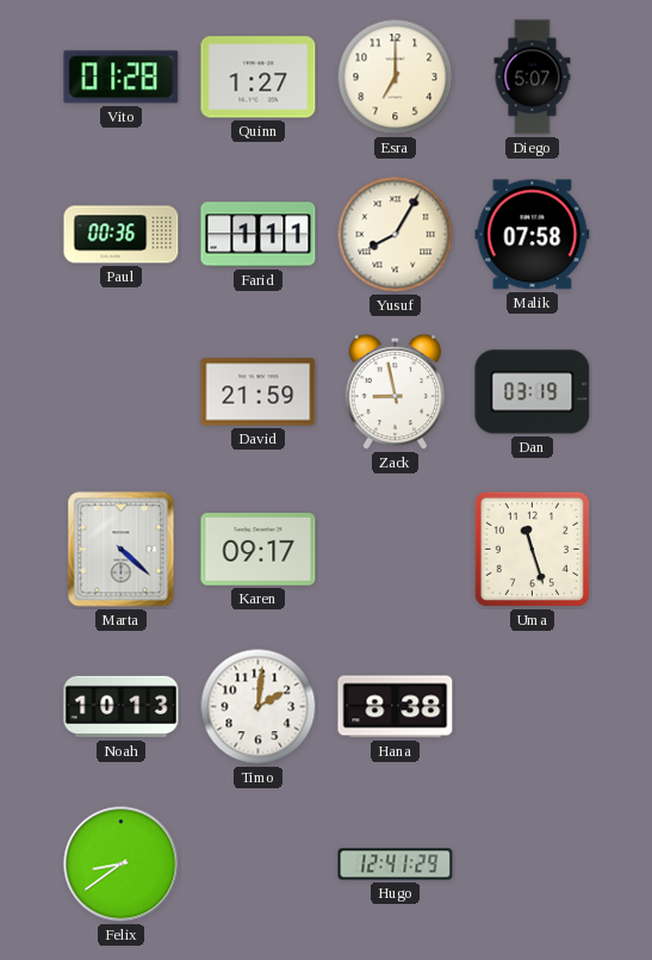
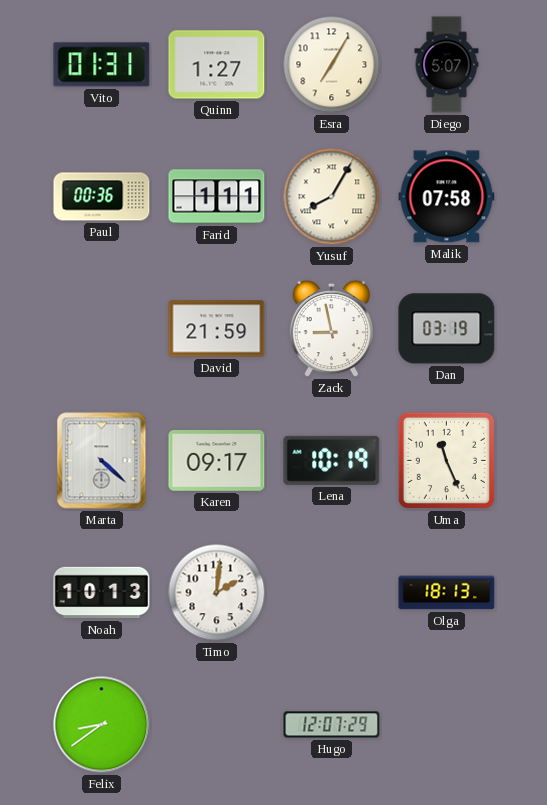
Vito: 01:28 -> 01:31
Esra: 7:00 -> 7:05
Lena: none -> 10:19
Uma: 11:27 -> 11:26
Hana: 8:38 -> none
Olga: none -> 18:13
Hugo: 12:41 -> 12:07
